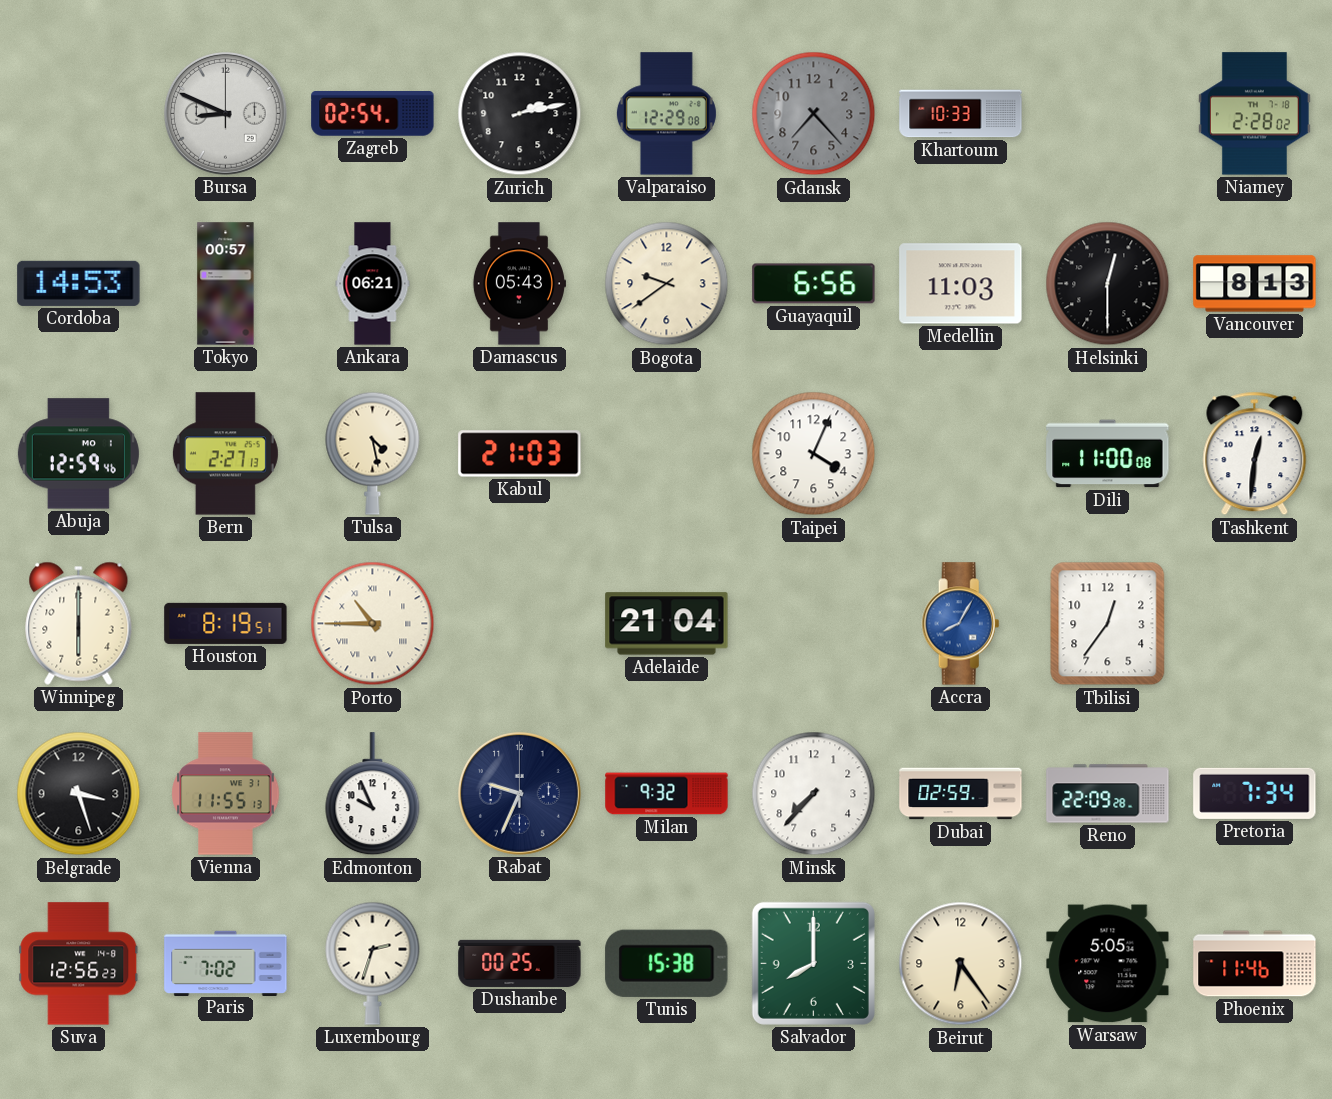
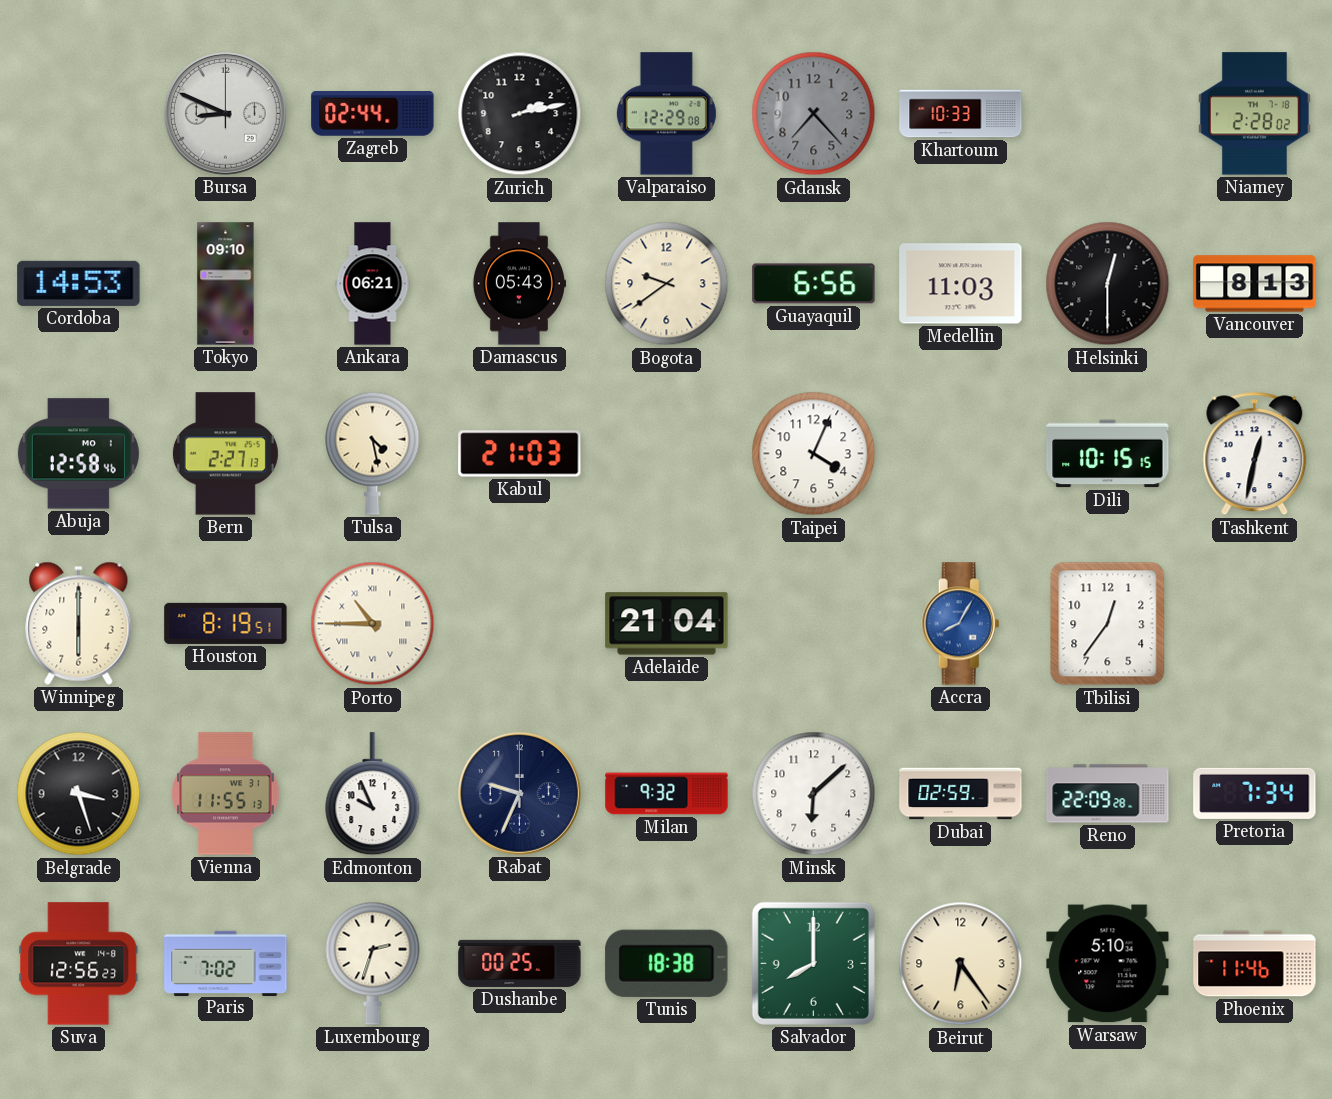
Zagreb: 02:54 -> 02:44
Tokyo: 00:57 -> 09:10
Abuja: 12:59 -> 12:58
Dili: 11:00 -> 10:15
Tashkent: 12:31 -> 12:32
Minsk: 7:37 -> 6:08
Tunis: 15:38 -> 18:38
Warsaw: 5:05 -> 5:10
